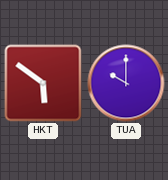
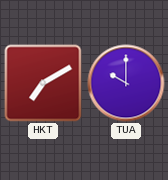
HKT: 5:51 -> 7:10
